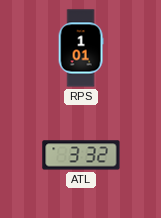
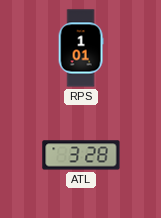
ATL: 3:32 -> 3:28
